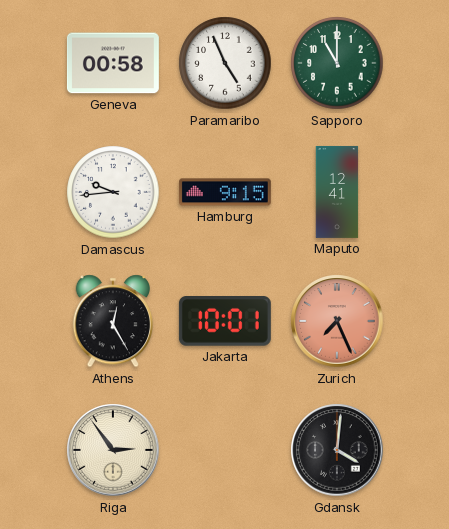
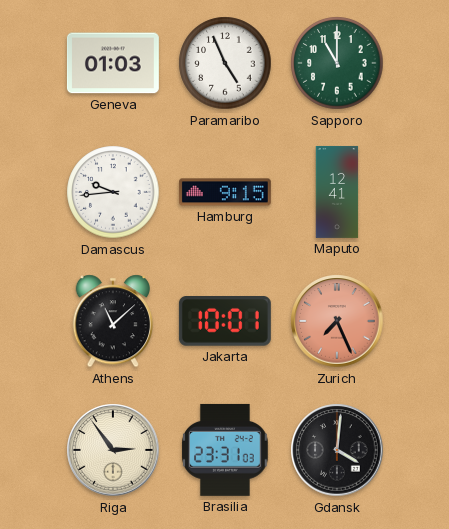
Geneva: 00:58 -> 01:03
Athens: 12:25 -> 11:08
Brasilia: none -> 23:31
